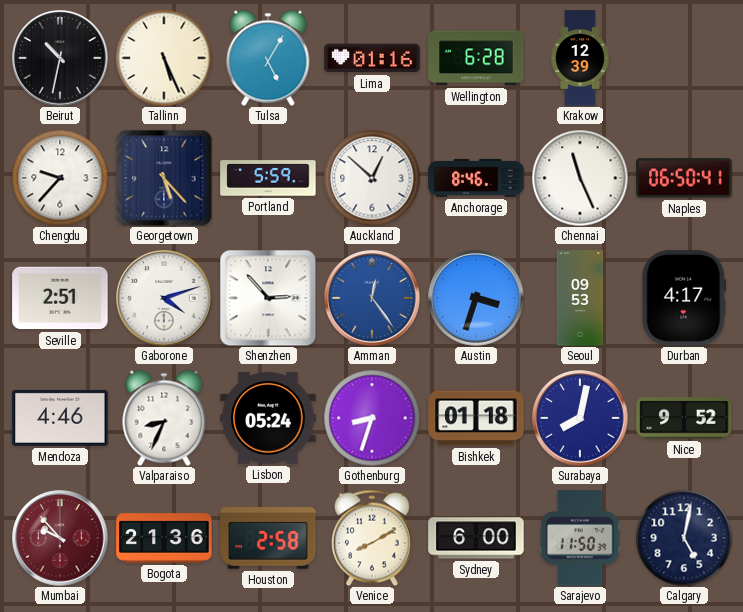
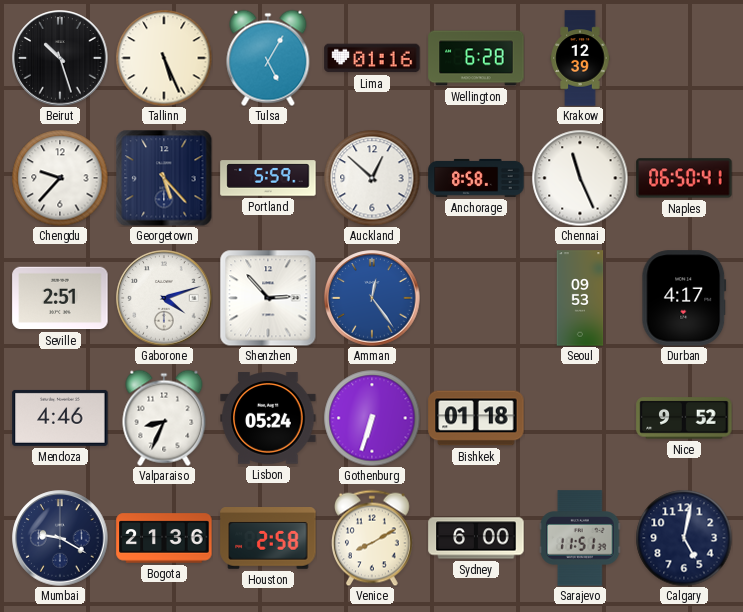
Beirut: 10:32 -> 10:27
Anchorage: 8:46 -> 8:58
Austin: 3:33 -> none
Gothenburg: 8:33 -> 6:33
Surabaya: 8:02 -> none
Mumbai: 9:53 -> 9:20
Mumbai dial: burgundy -> navy
Sarajevo: 11:50 -> 11:51
